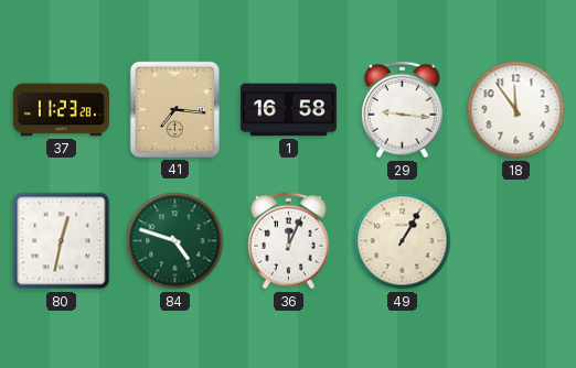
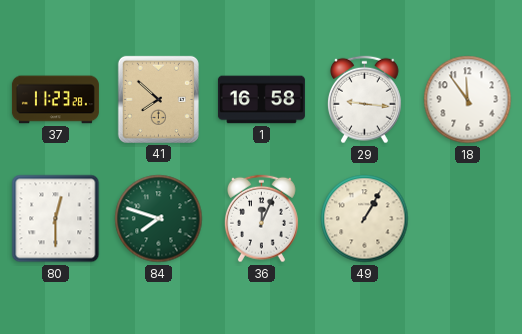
41: 7:16 -> 7:52
80: 12:32 -> 12:30
84: 4:48 -> 7:48
